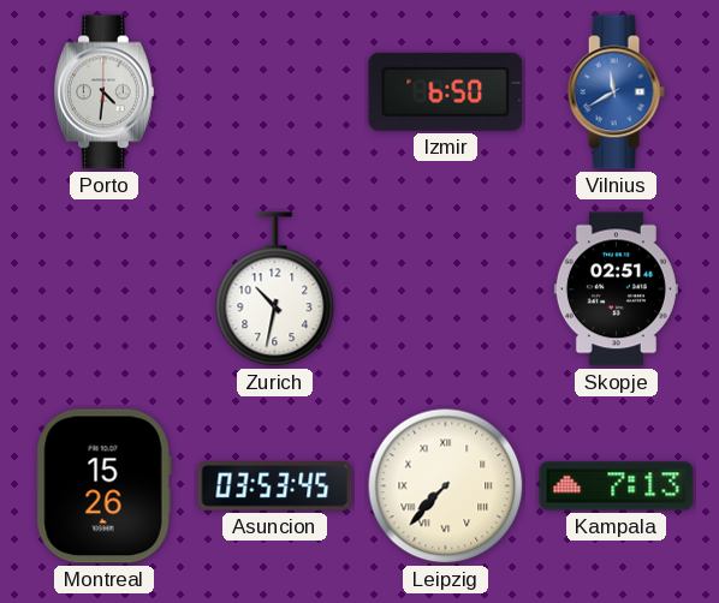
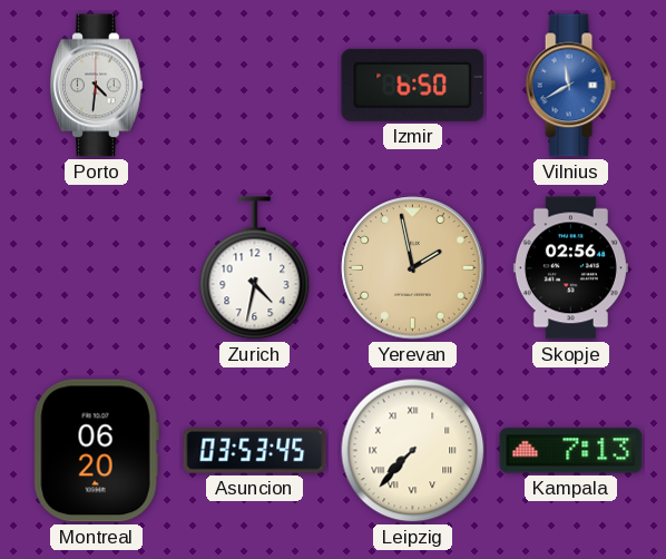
Zurich: 10:32 -> 4:32
Yerevan: none -> 1:58
Skopje: 02:51 -> 02:56
Montreal: 15:26 -> 06:20
